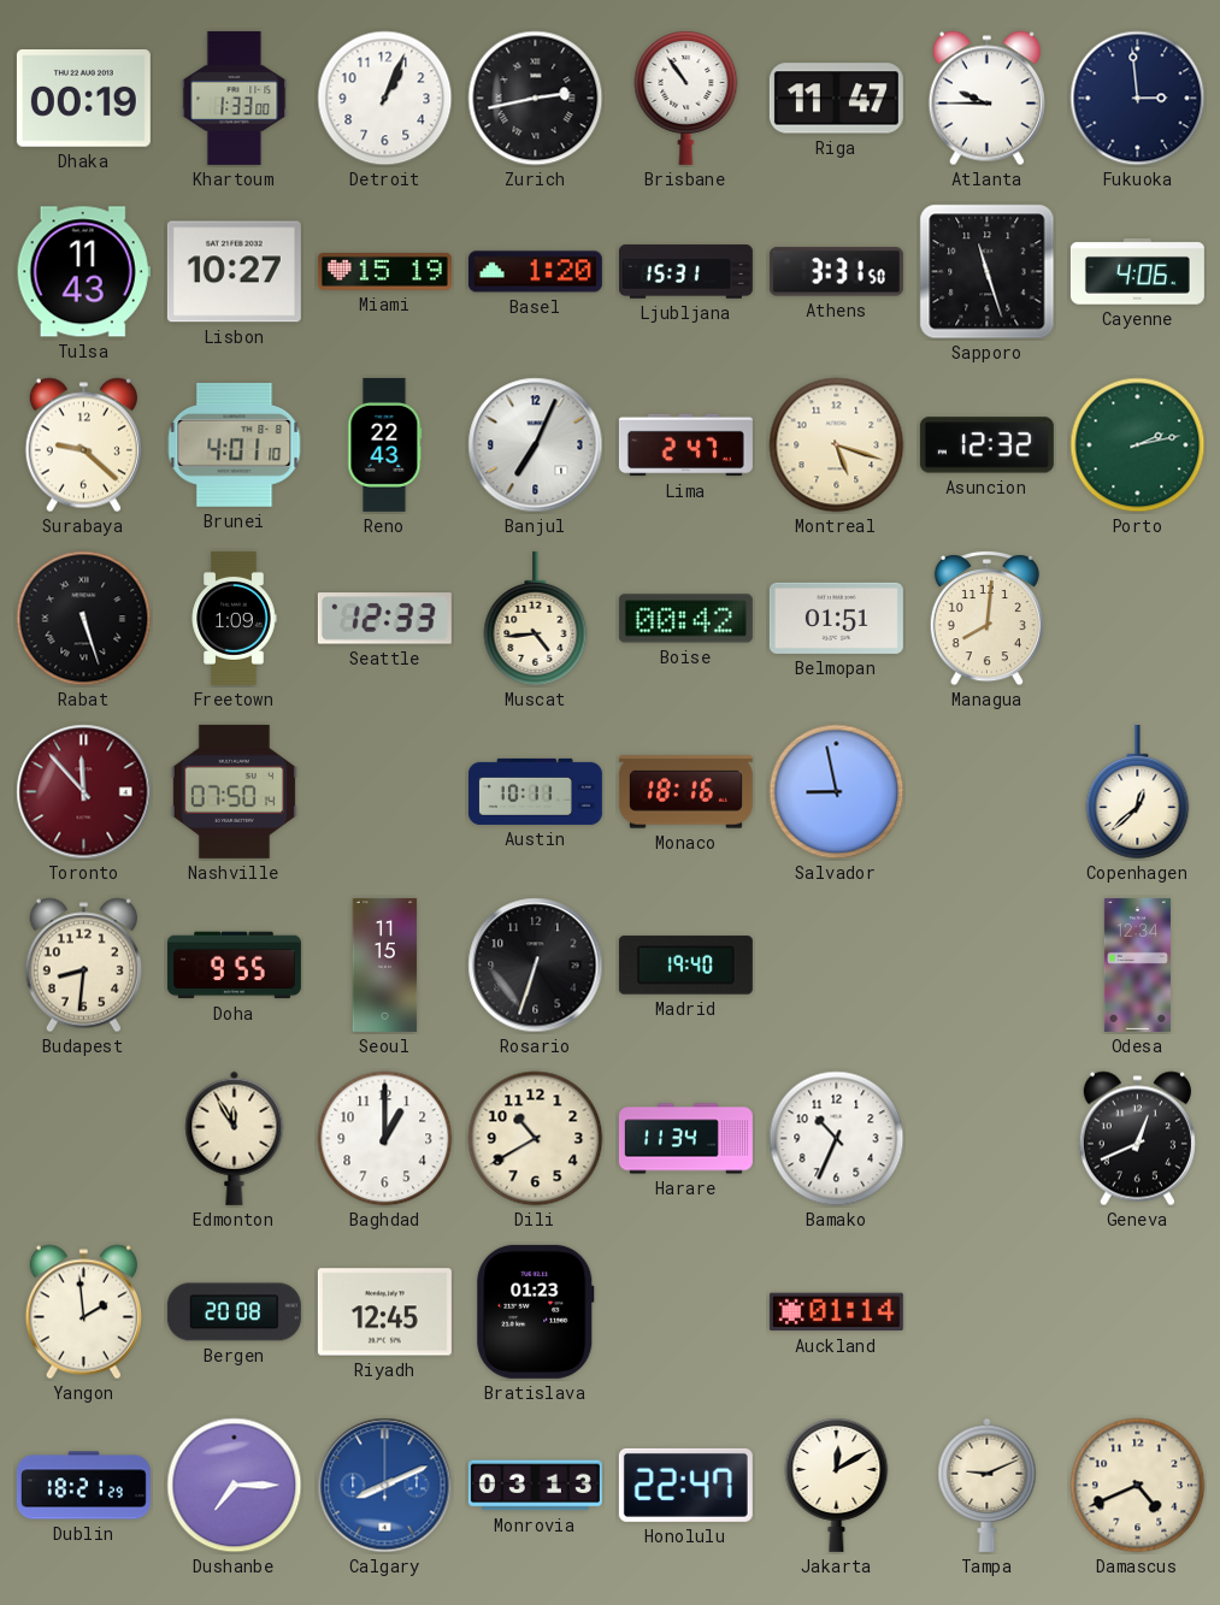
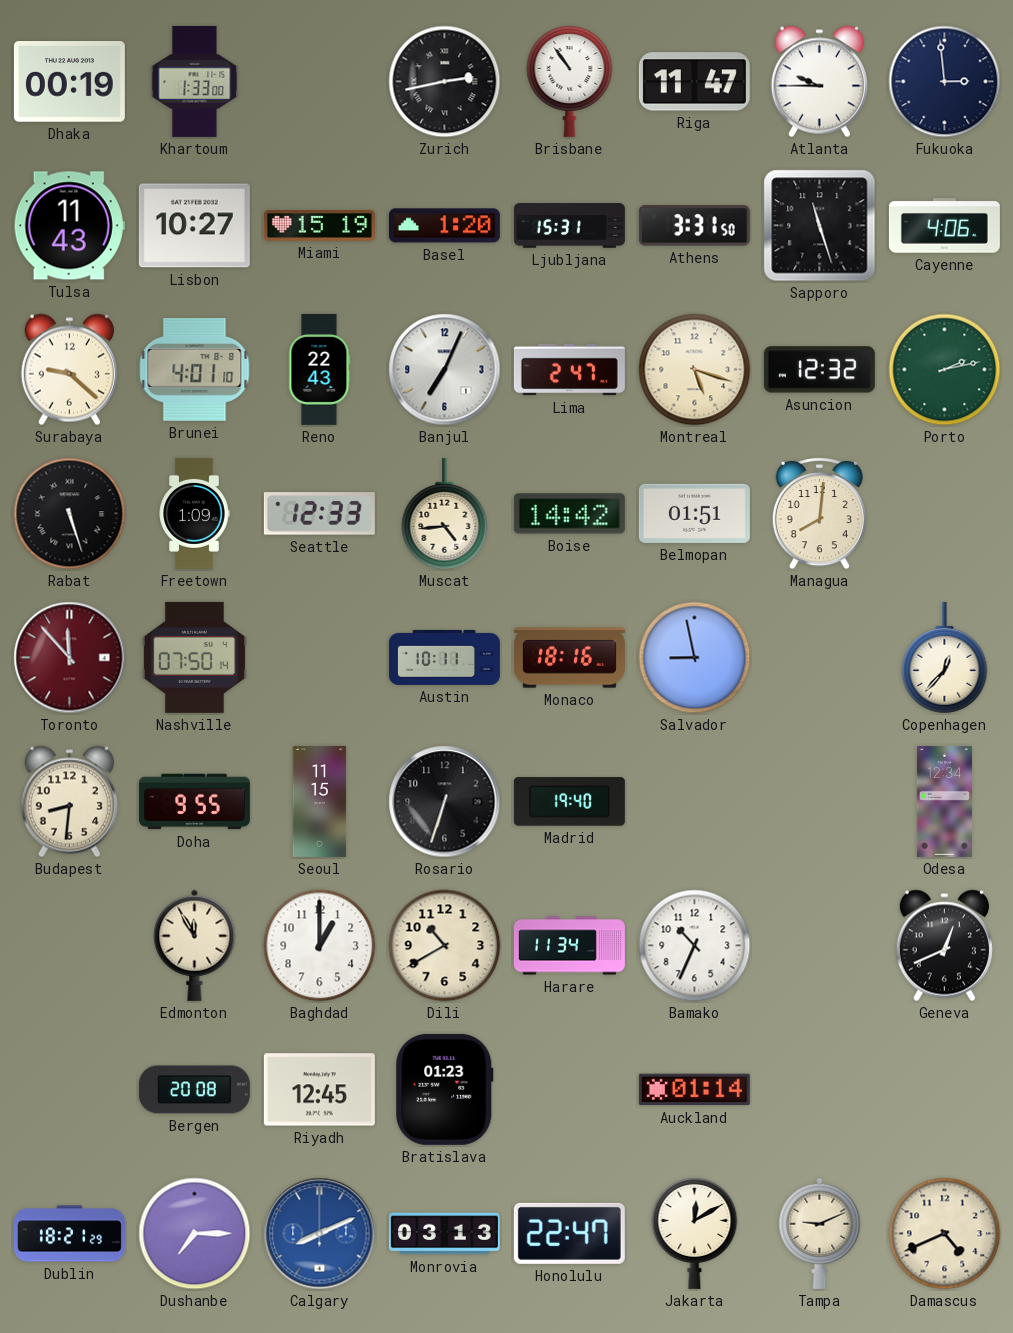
Detroit: 1:04 -> none
Boise: 00:42 -> 14:42
Copenhagen: 12:38 -> 12:37
Yangon: 1:59 -> none
